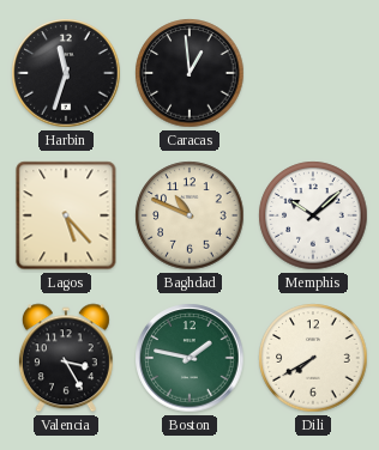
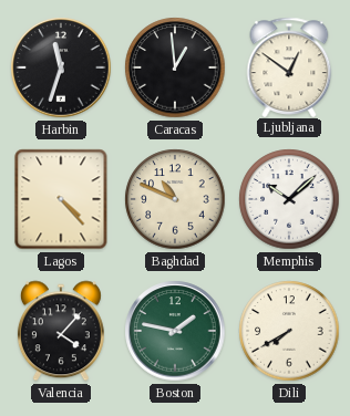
Ljubljana: none -> 12:51
Lagos: 5:23 -> 4:23
Valencia: 3:25 -> 4:07
